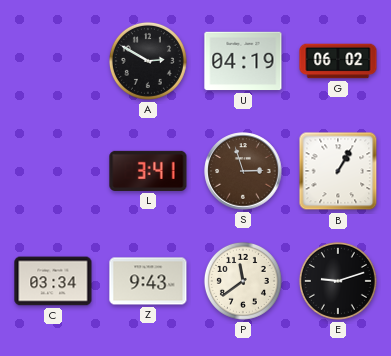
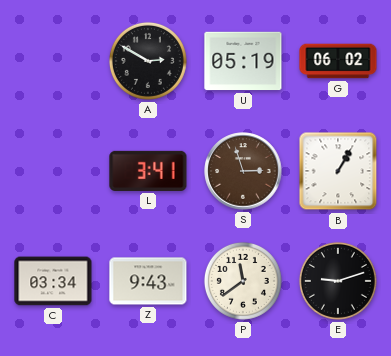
U: 04:19 -> 05:19
